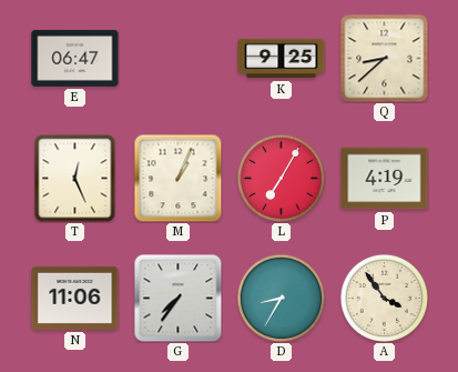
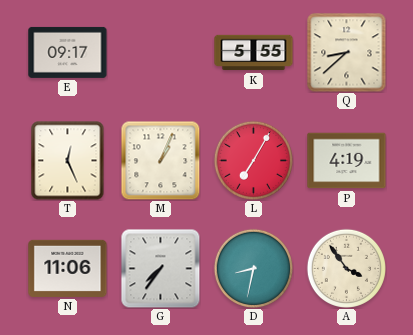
E: 06:47 -> 09:17
K: 9:25 -> 5:55
D: 8:35 -> 8:32
